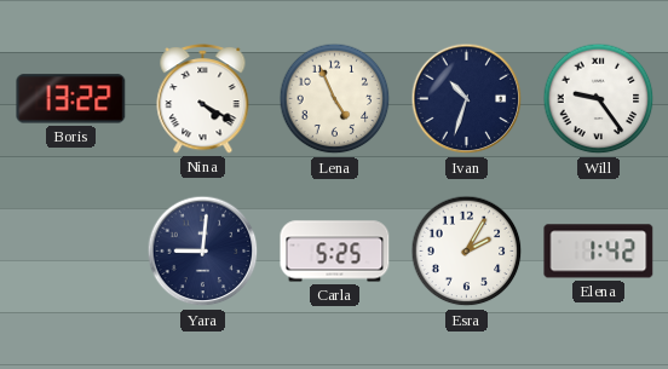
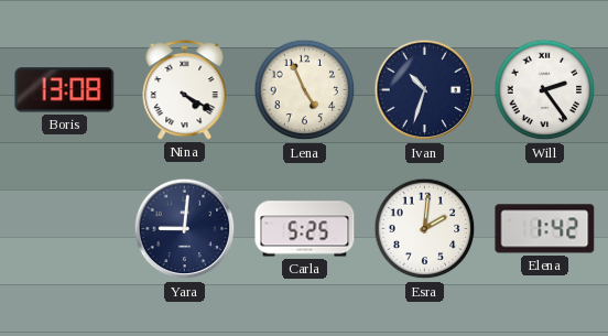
Boris: 13:22 -> 13:08
Will: 9:24 -> 2:24
Esra: 2:05 -> 2:01
